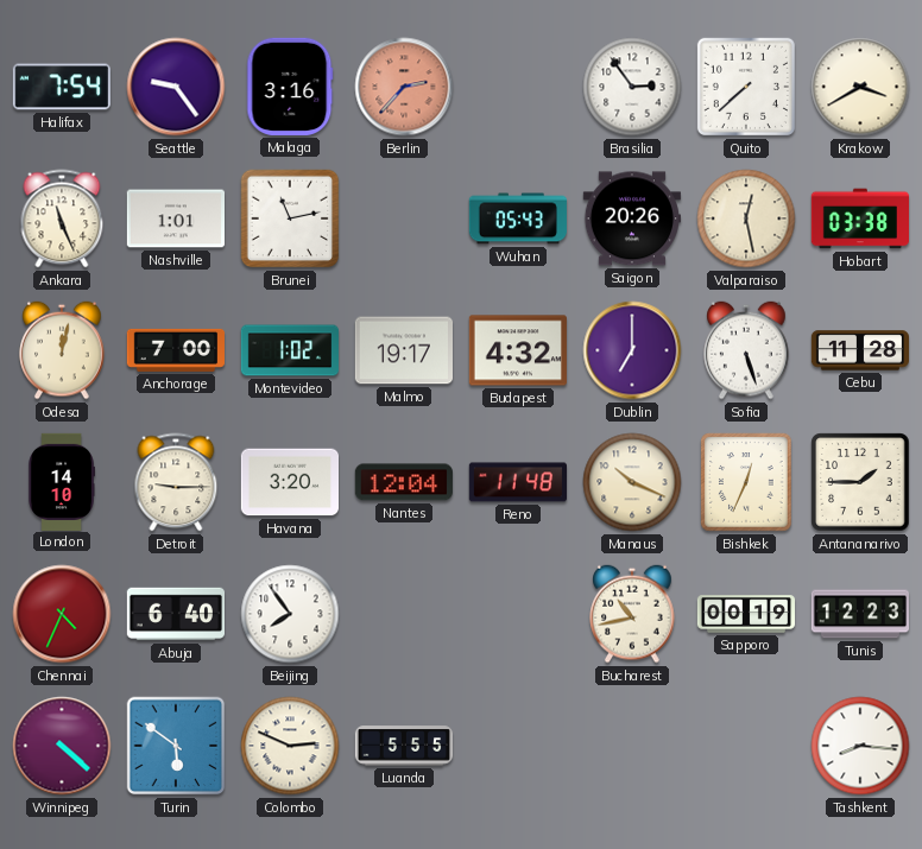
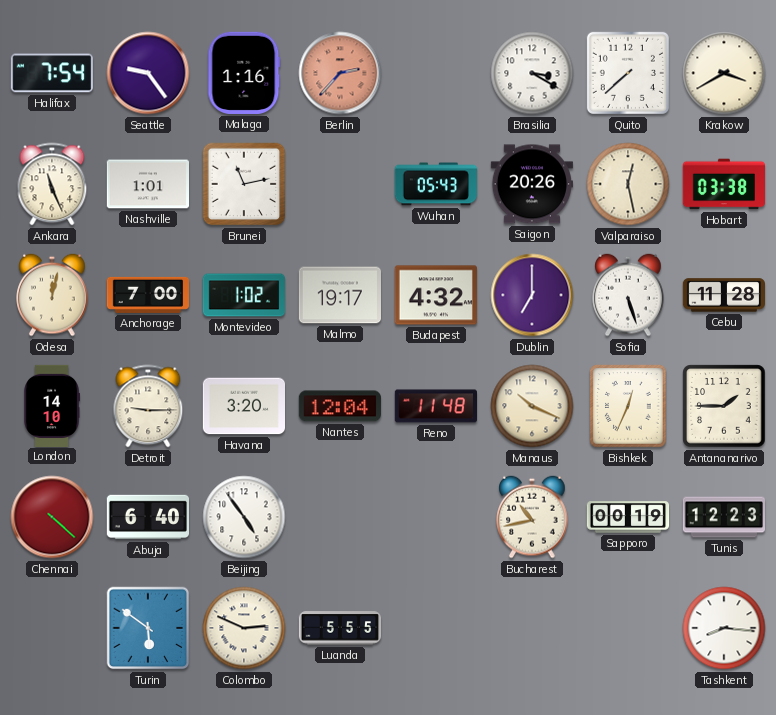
Malaga: 3:16 -> 1:16
Brasilia: 2:54 -> 3:20
Chennai: 4:34 -> 4:22
Beijing: 7:54 -> 4:54
Winnipeg: 4:22 -> none
